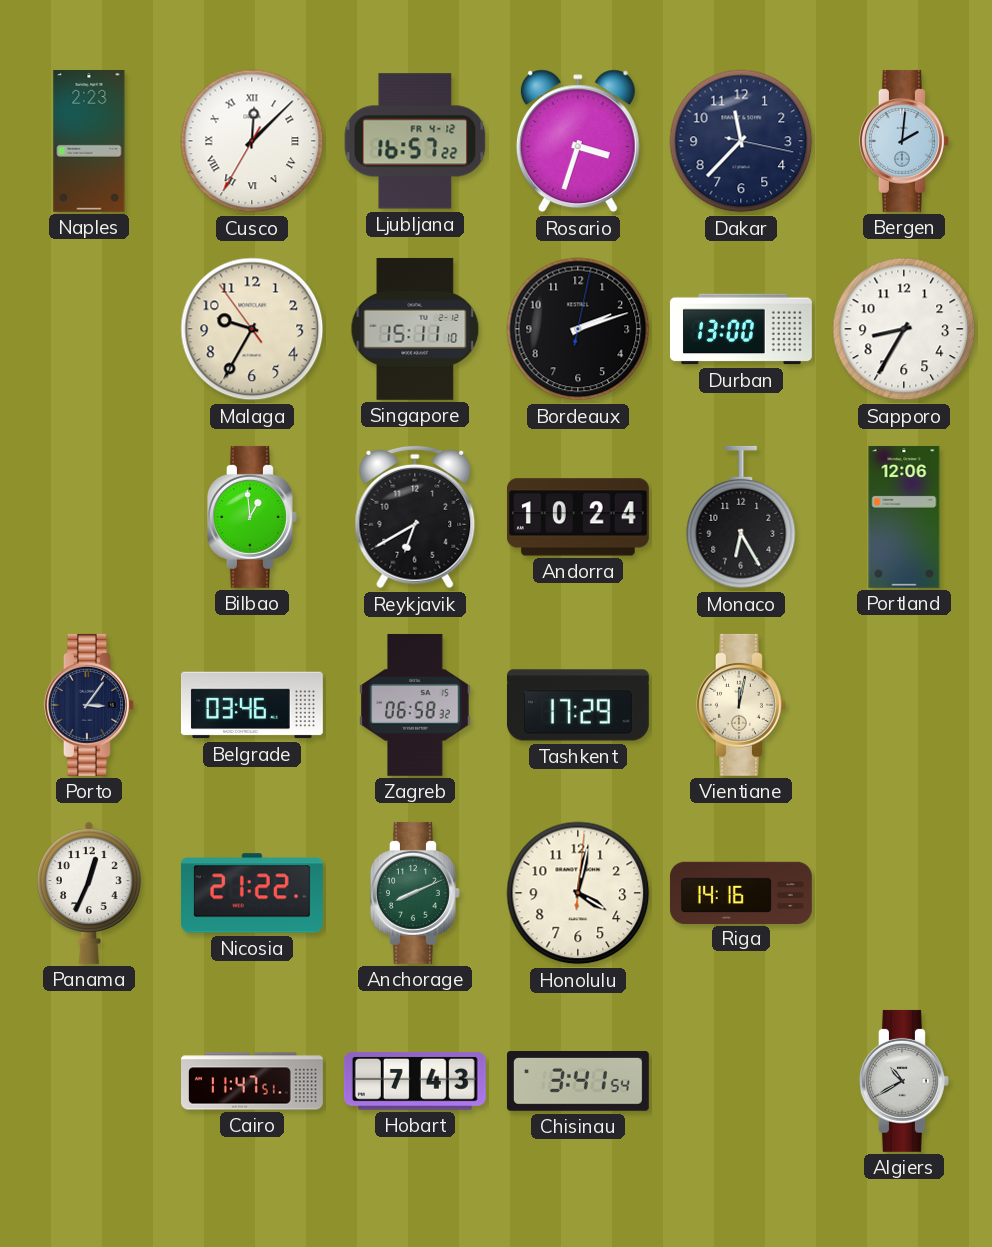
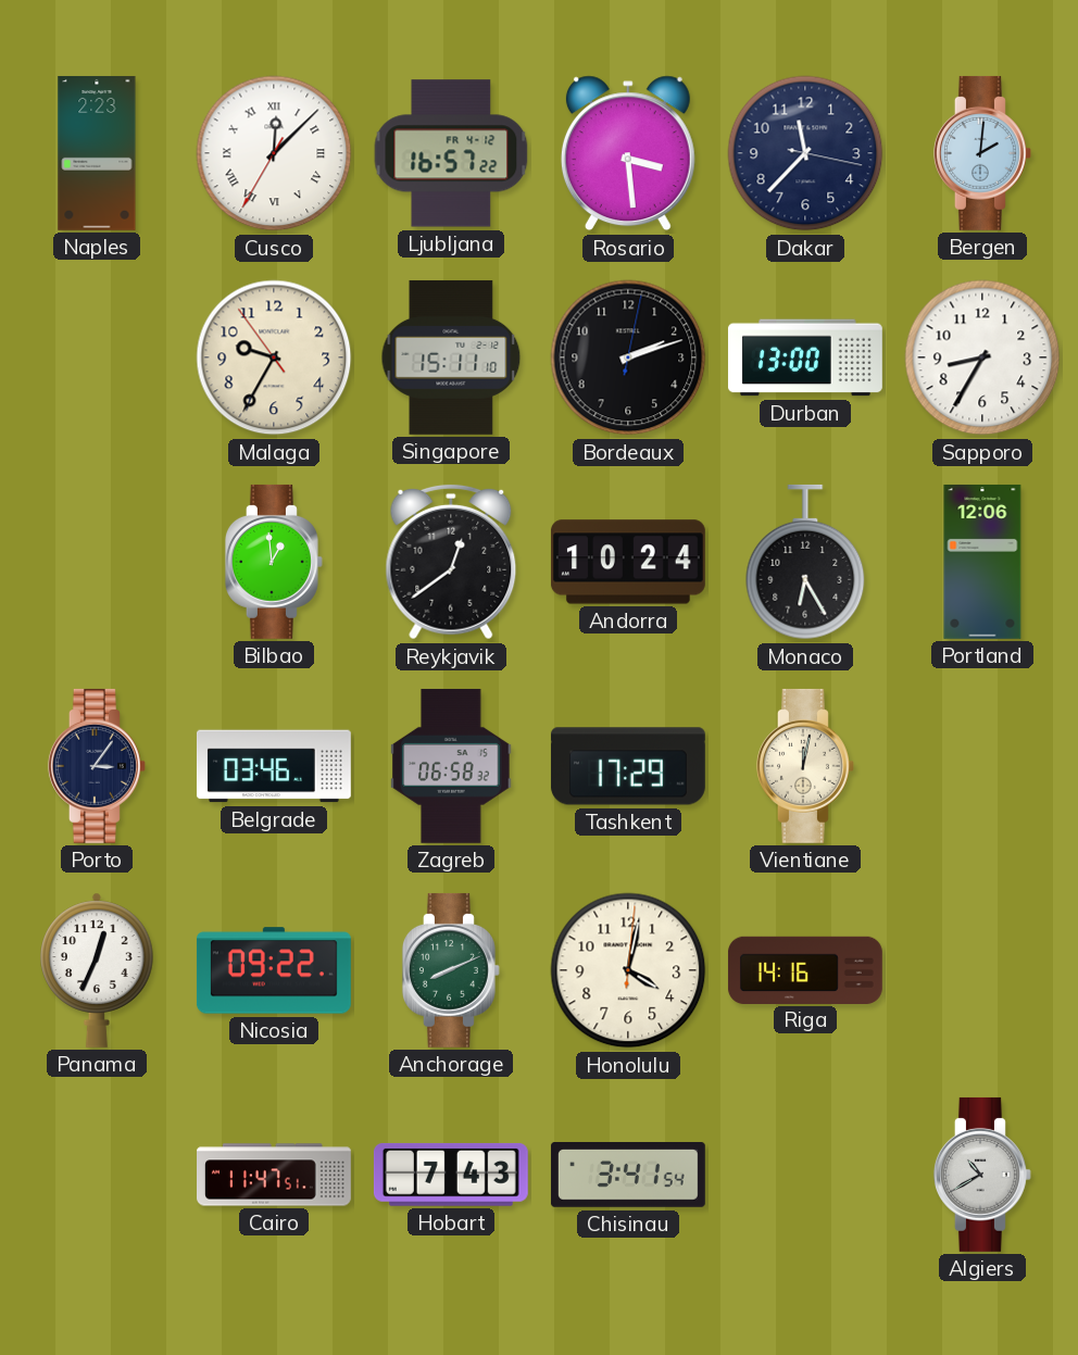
Rosario: 3:33 -> 3:29
Reykjavik: 6:40 -> 12:39
Nicosia: 21:22 -> 09:22
